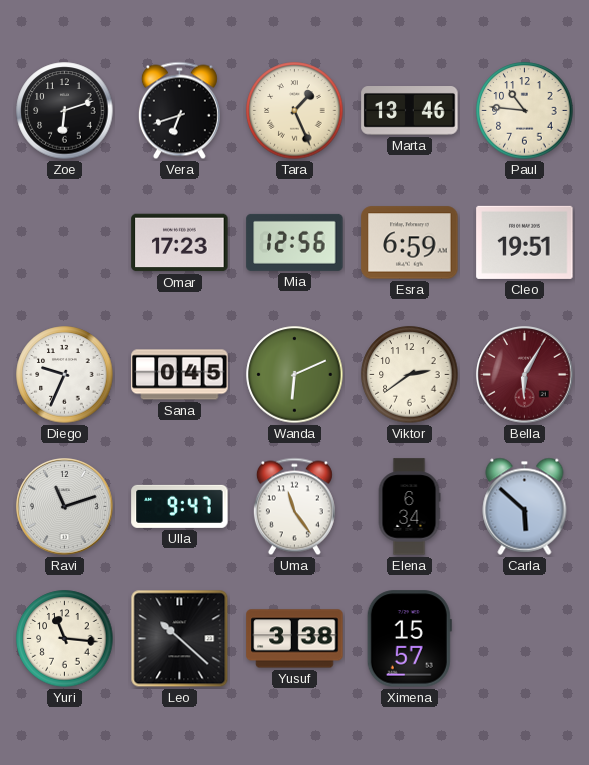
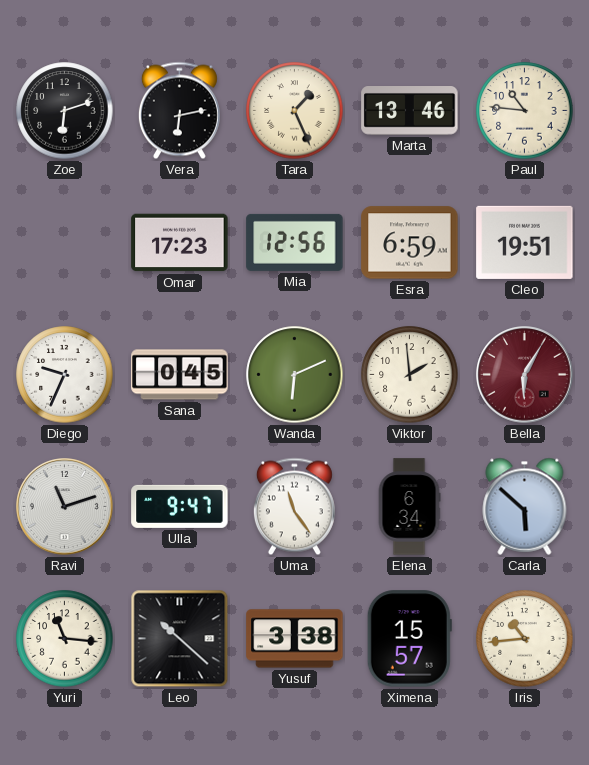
Vera: 6:42 -> 6:13
Viktor: 2:39 -> 1:59
Iris: none -> 10:44
